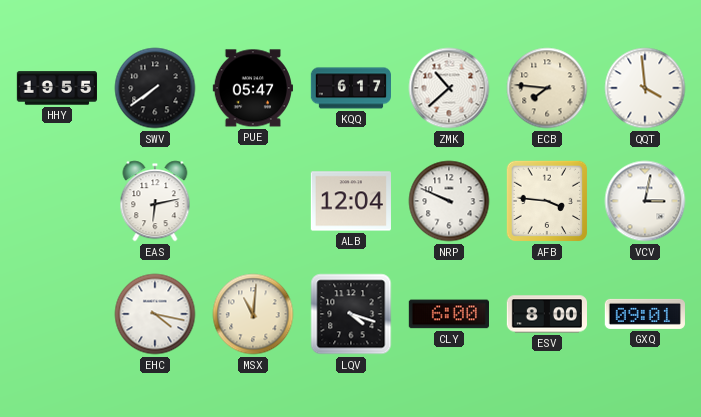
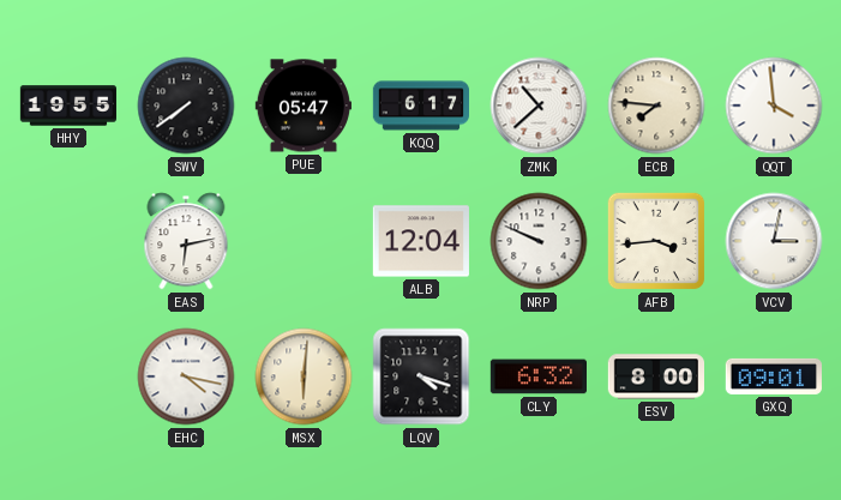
AFB: 3:46 -> 3:44
MSX: 11:01 -> 6:01
CLY: 6:00 -> 6:32
